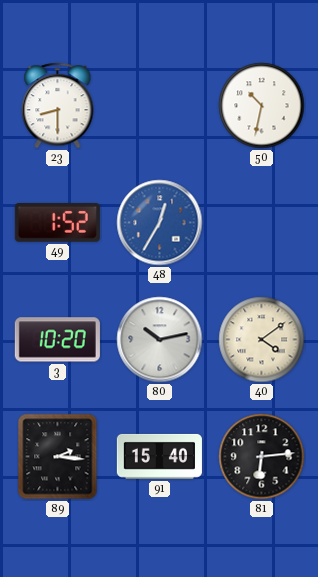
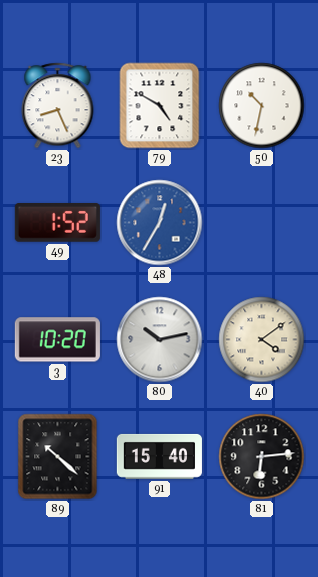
23: 8:30 -> 8:26
79: none -> 4:50
89: 2:16 -> 10:22
